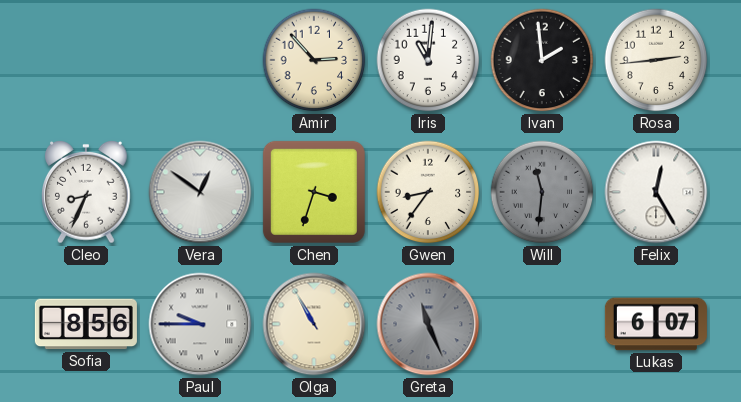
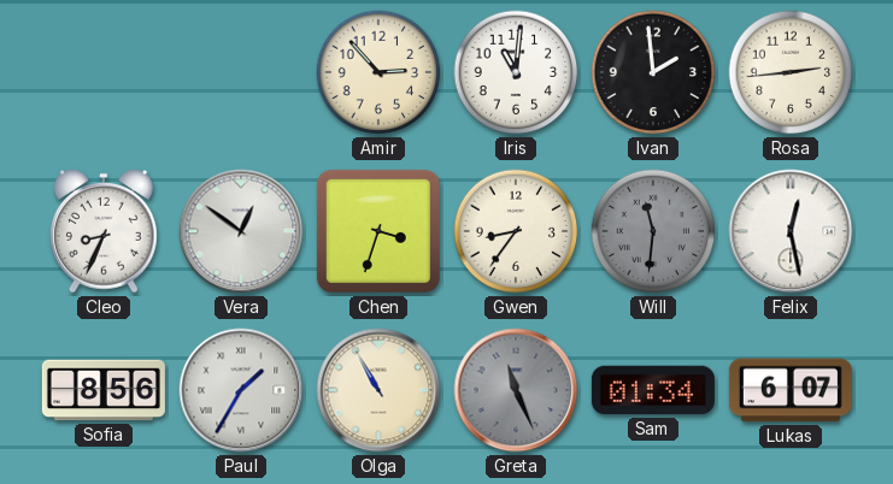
Felix: 12:25 -> 12:28
Paul: 9:45 -> 1:35
Sam: none -> 01:34
